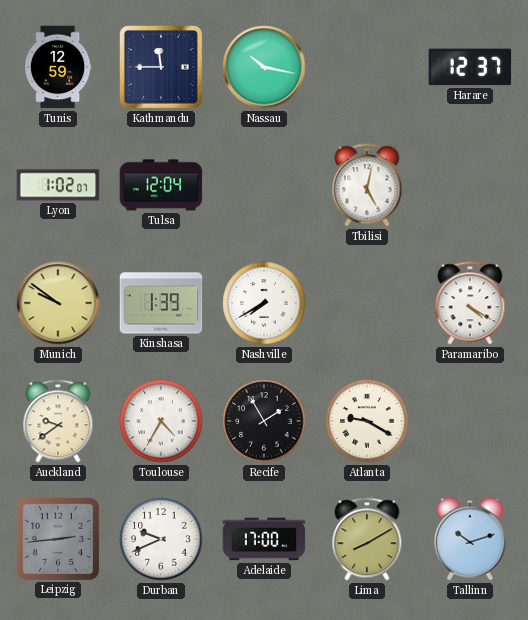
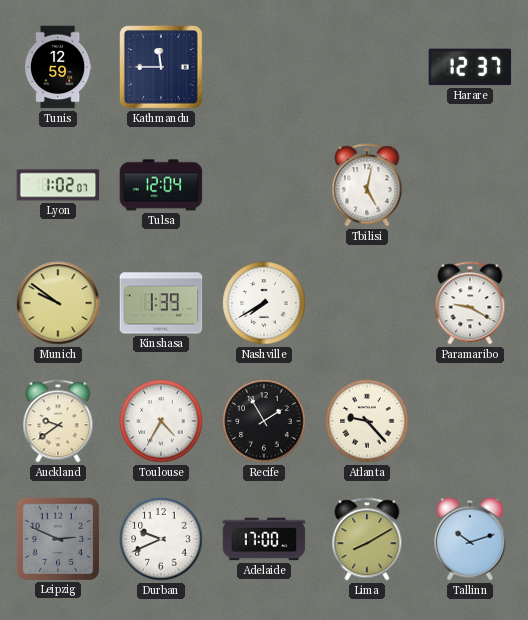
Nassau: 10:17 -> none
Paramaribo: 4:20 -> 9:20
Atlanta: 9:20 -> 9:23
Leipzig: 2:44 -> 2:49
